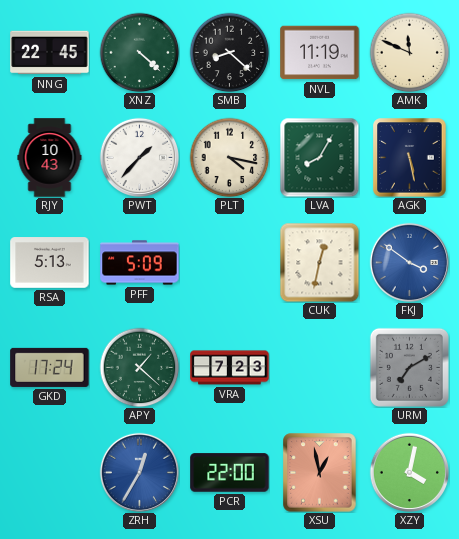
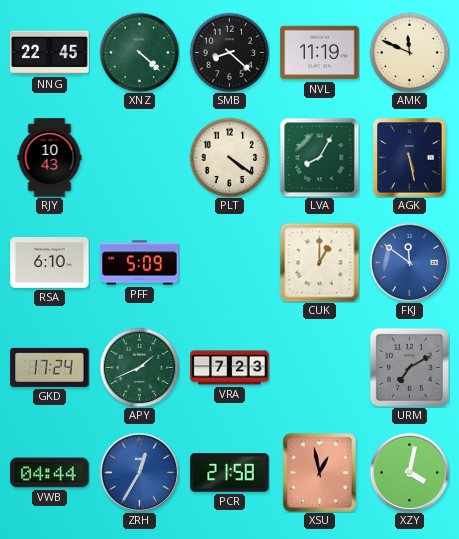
PWT: 1:37 -> none
PLT: 4:17 -> 4:21
RSA: 5:13 -> 6:10
CUK: 12:32 -> 1:00
FKJ: 3:51 -> 11:51
APY: 1:22 -> 1:41
VWB: none -> 04:44
PCR: 22:00 -> 21:58
